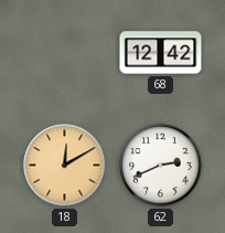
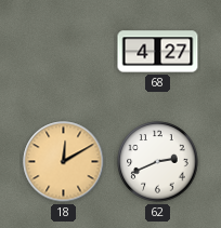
68: 12:42 -> 4:27
